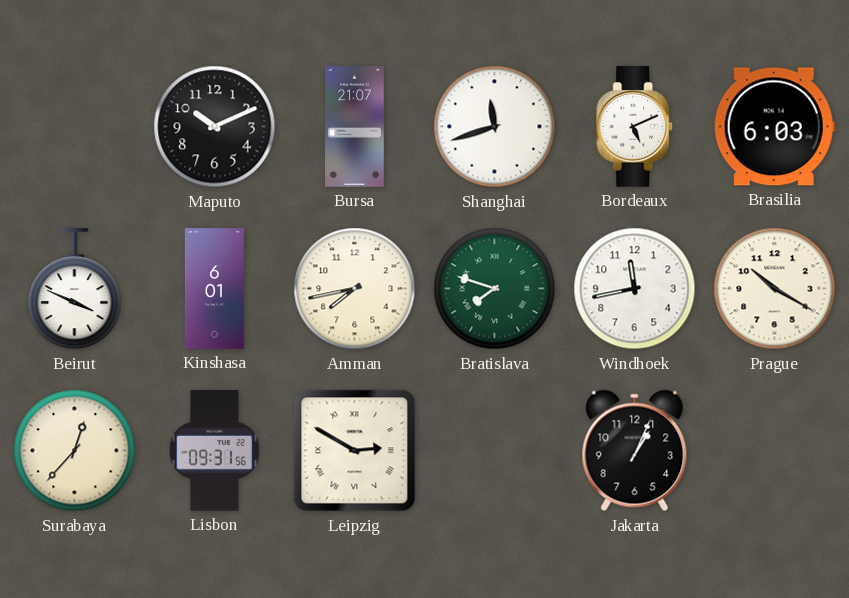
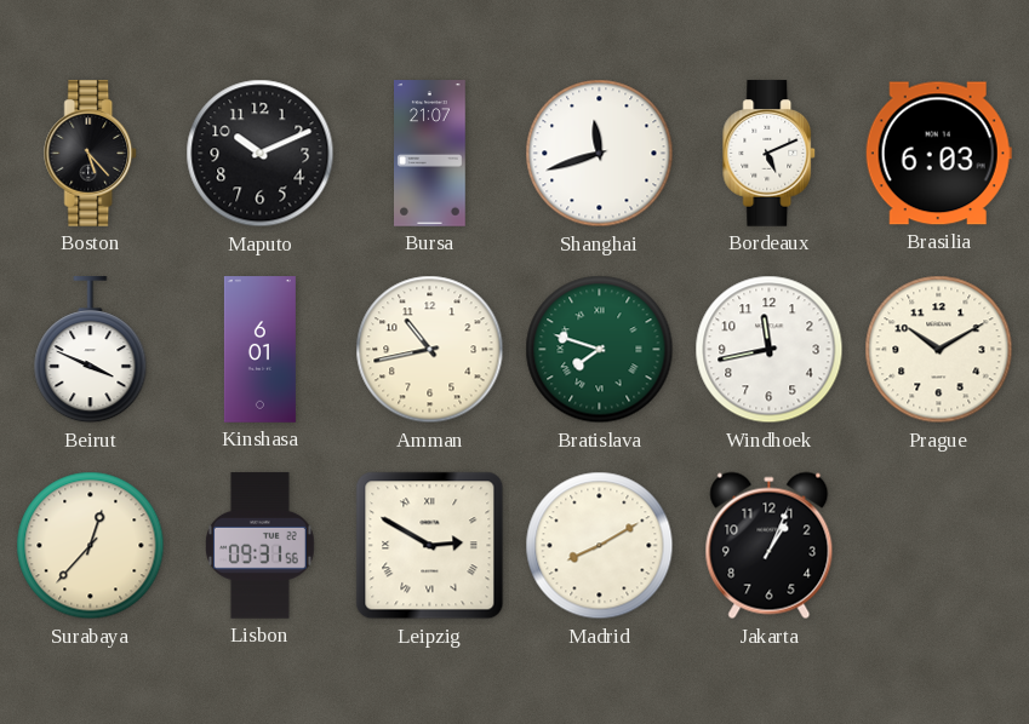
Boston: none -> 5:23
Amman: 7:43 -> 10:43
Prague: 10:20 -> 10:10
Madrid: none -> 8:10
